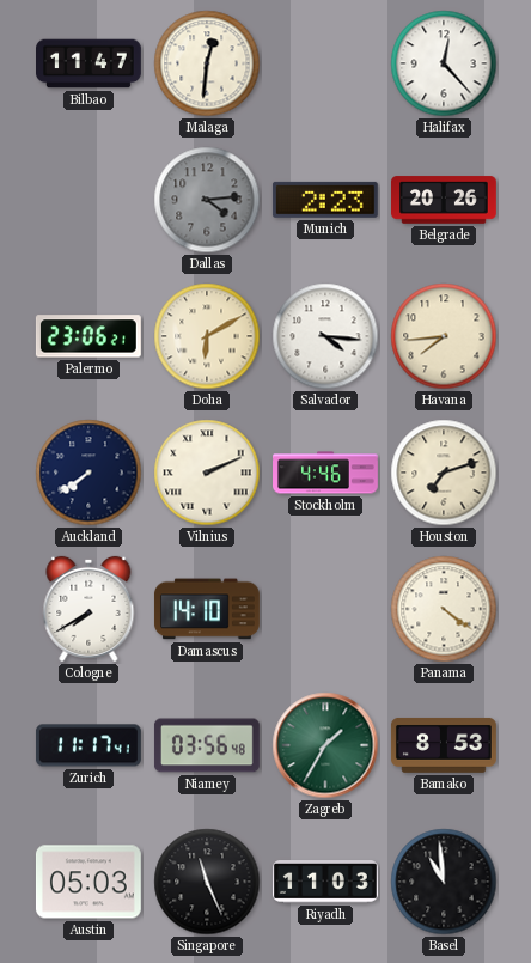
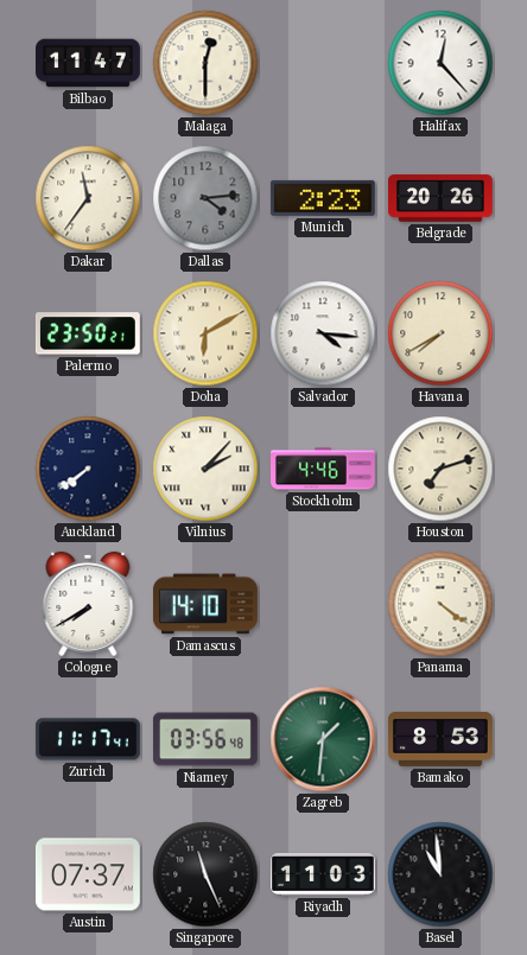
Malaga: 12:31 -> 12:30
Dakar: none -> 11:36
Palermo: 23:06 -> 23:50
Havana: 7:44 -> 7:40
Vilnius: 2:11 -> 2:07
Zagreb: 1:35 -> 1:31
Austin: 05:03 -> 07:37
